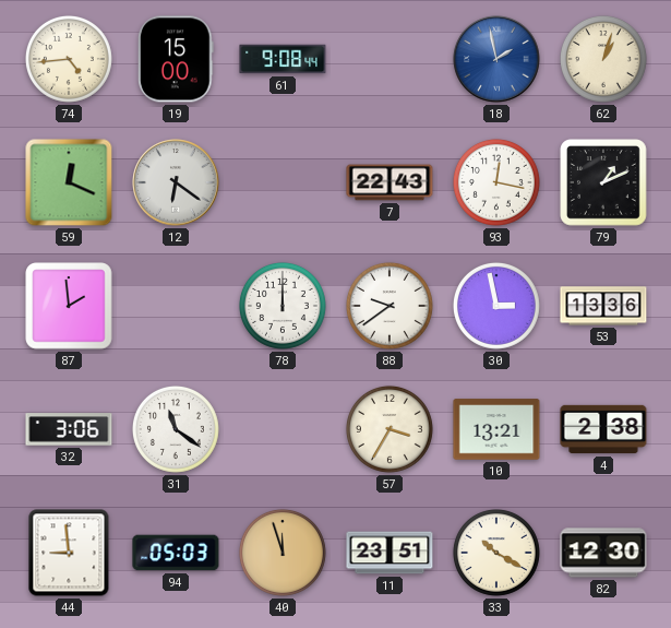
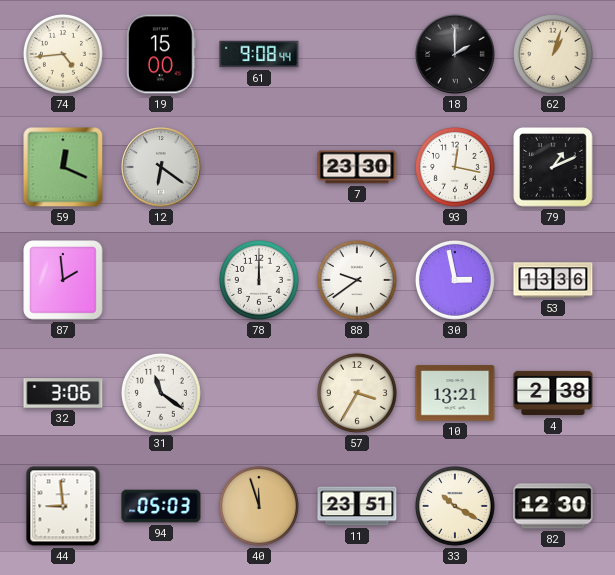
18: 1:58 -> 2:00
18 dial: blue -> black
7: 22:43 -> 23:30
